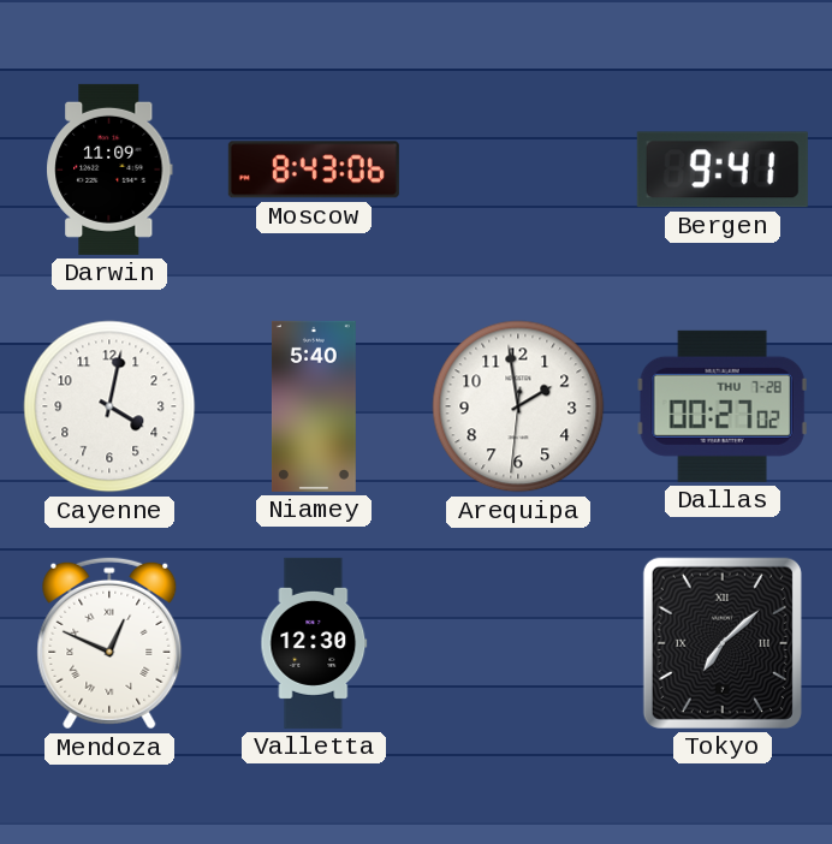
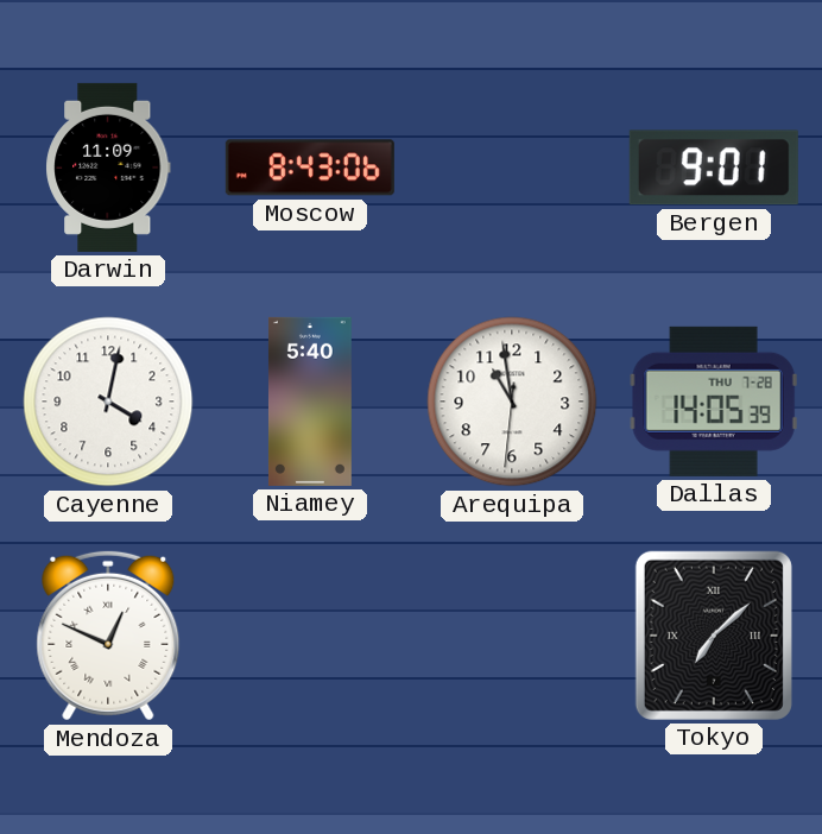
Bergen: 9:41 -> 9:01
Arequipa: 1:58 -> 10:58
Dallas: 00:27 -> 14:05
Valletta: 12:30 -> none
